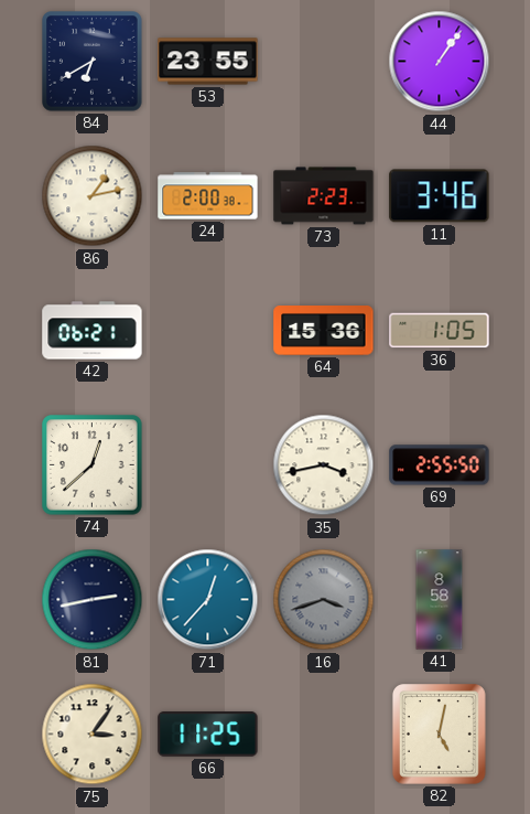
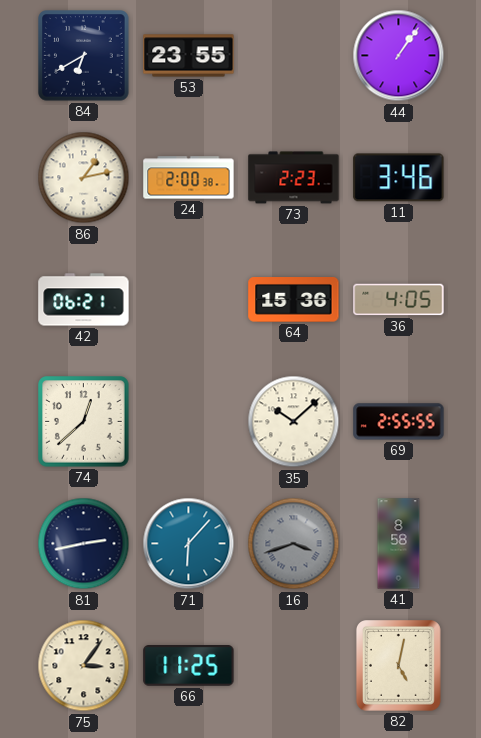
36: 1:05 -> 4:05
35: 3:43 -> 10:08
69: 2:55:50 -> 2:55:55
71: 12:37 -> 6:07
